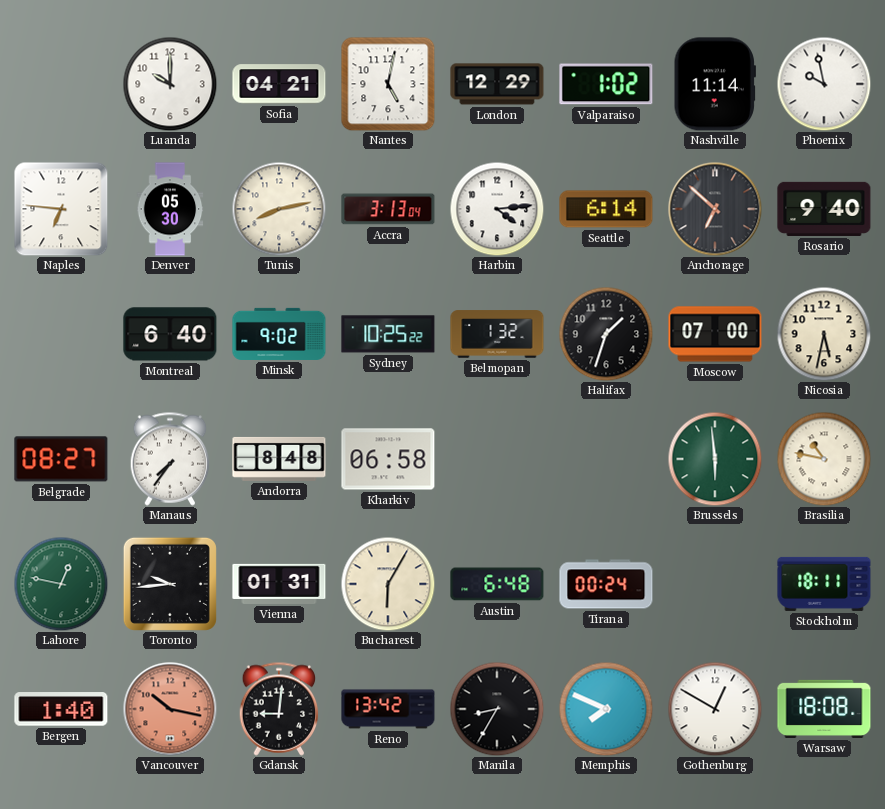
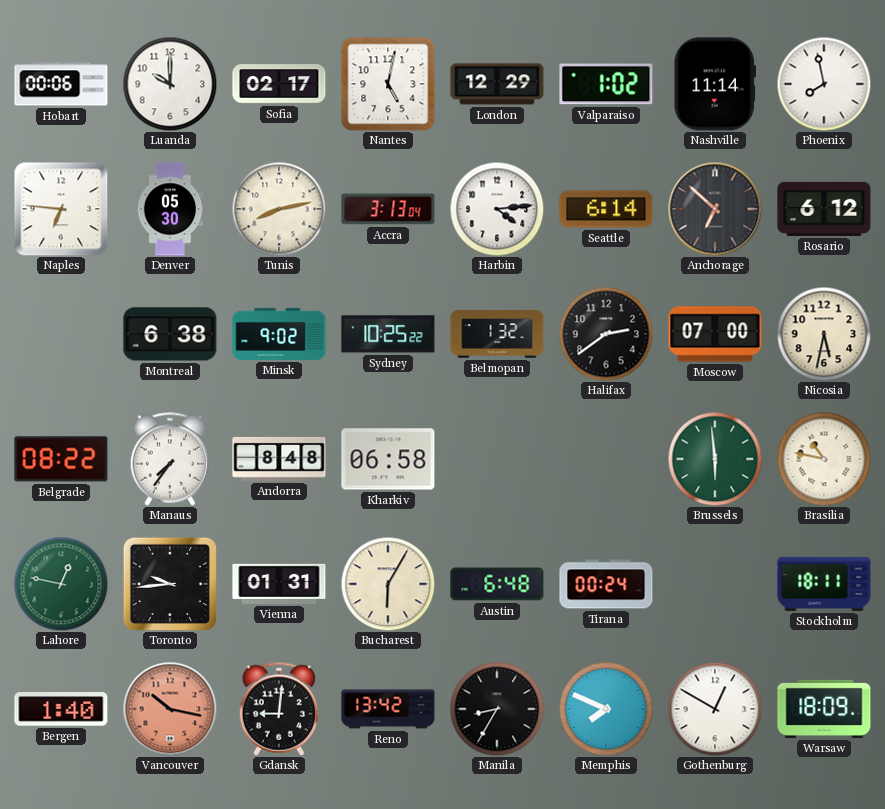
Hobart: none -> 00:06
Sofia: 04:21 -> 02:17
Phoenix: 9:58 -> 7:58
Rosario: 9:40 -> 6:12
Montreal: 6:40 -> 6:38
Halifax: 1:33 -> 2:39
Belgrade: 08:27 -> 08:22
Warsaw: 18:08 -> 18:09
